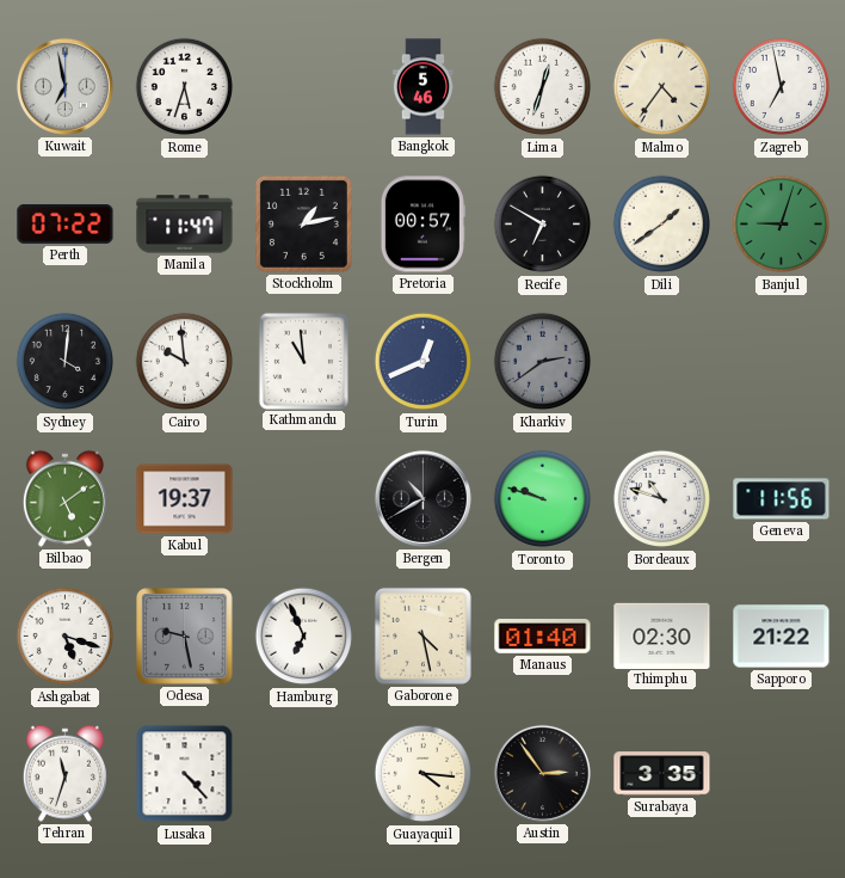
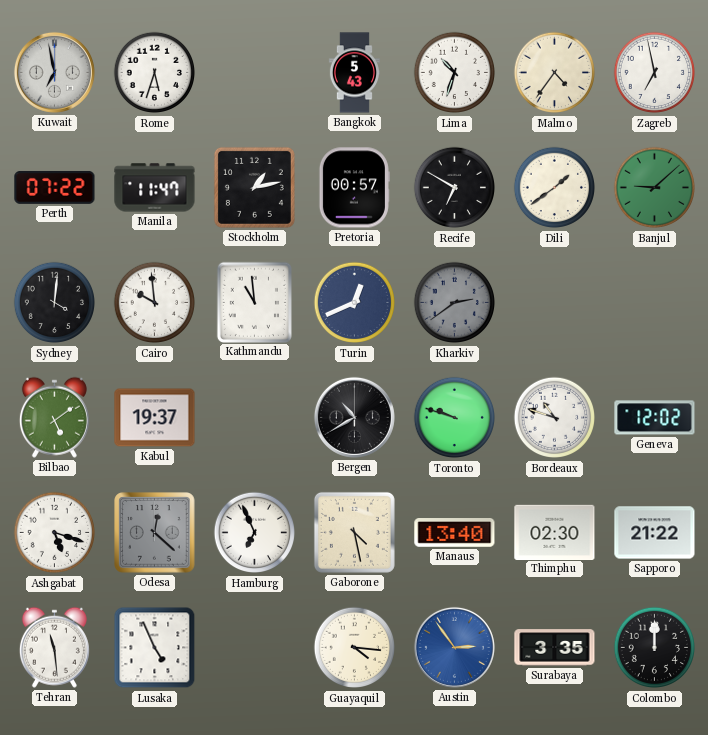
Bangkok: 5:46 -> 5:43
Lima: 12:33 -> 10:33
Banjul: 9:03 -> 9:08
Geneva: 11:56 -> 12:02
Odesa: 9:28 -> 12:22
Manaus: 01:40 -> 13:40
Tehran: 11:33 -> 11:29
Lusaka: 4:23 -> 4:56
Austin dial: black -> blue
Colombo: none -> 12:00
